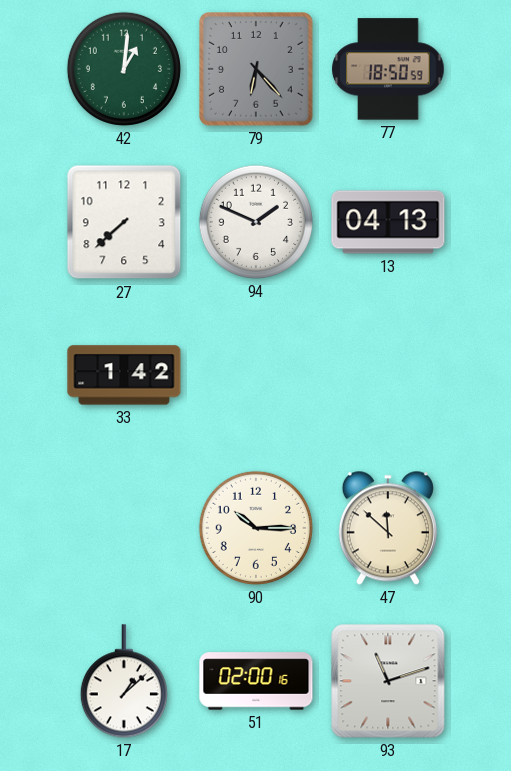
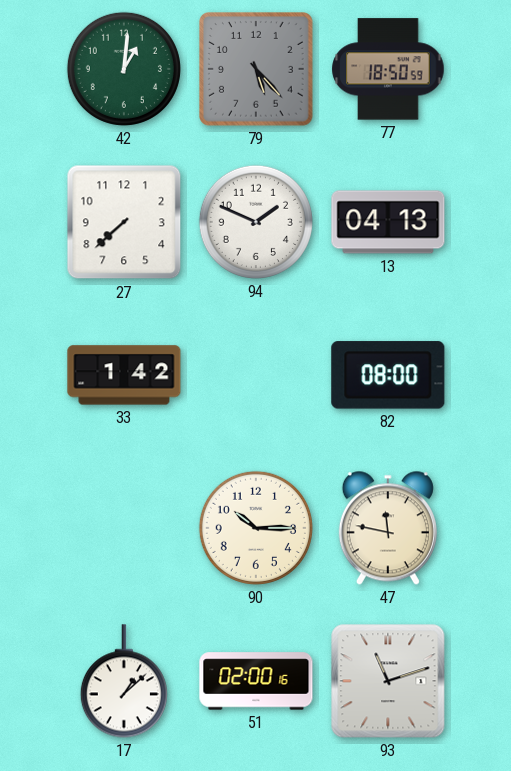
79: 6:23 -> 5:23
82: none -> 08:00
47: 11:52 -> 11:47
